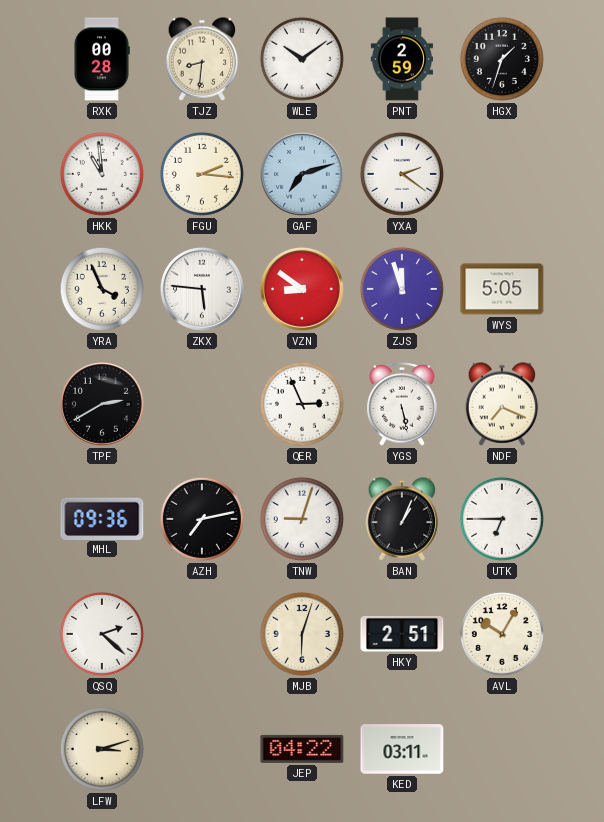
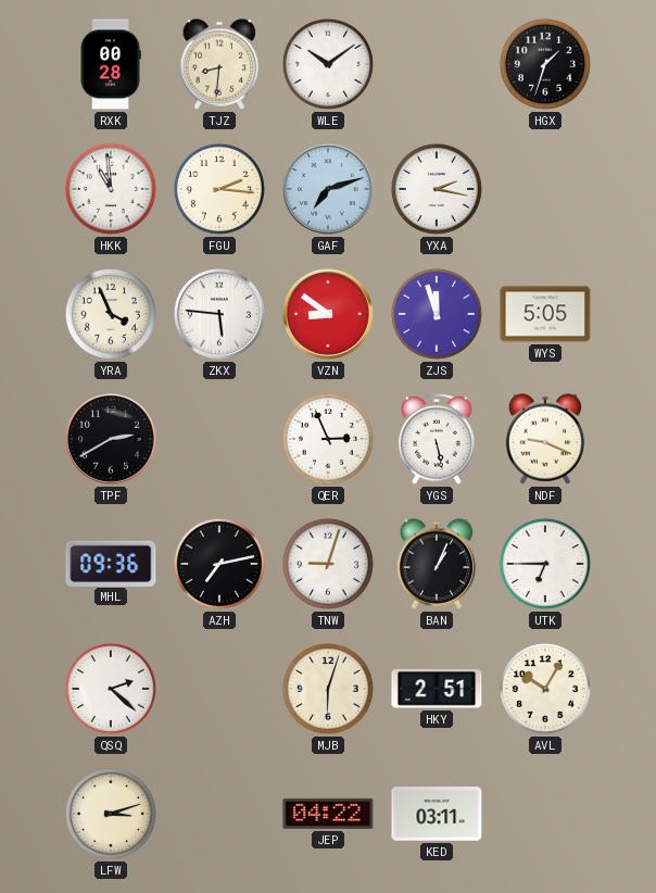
PNT: 2:59 -> none
YXA: 2:21 -> 2:17
NDF: 7:19 -> 9:19
